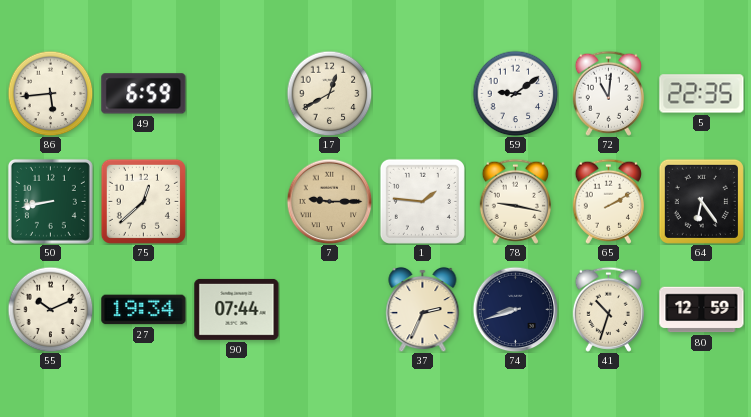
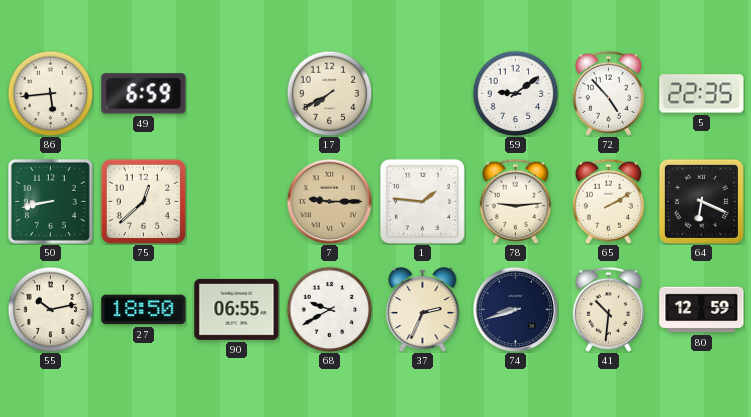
17: 12:40 -> 7:40
72: 11:01 -> 4:53
78: 9:17 -> 9:14
64: 6:24 -> 6:19
55: 10:11 -> 10:13
27: 19:34 -> 18:50
90: 07:44 -> 06:55
68: none -> 9:40
41: 10:33 -> 10:31
